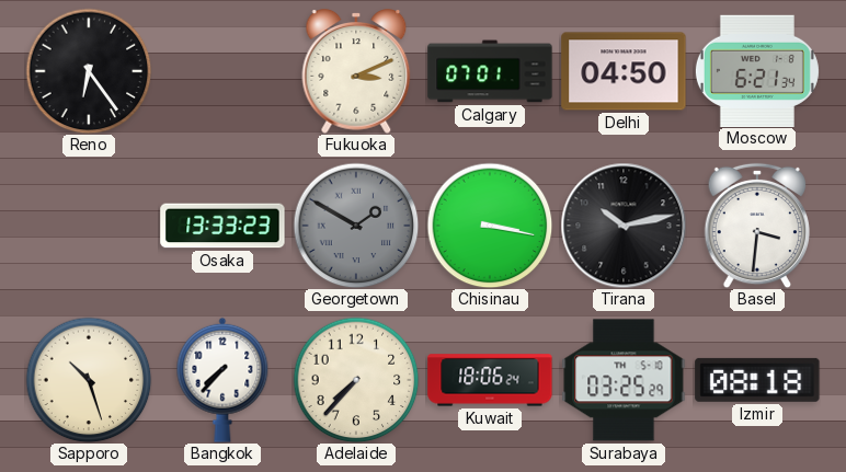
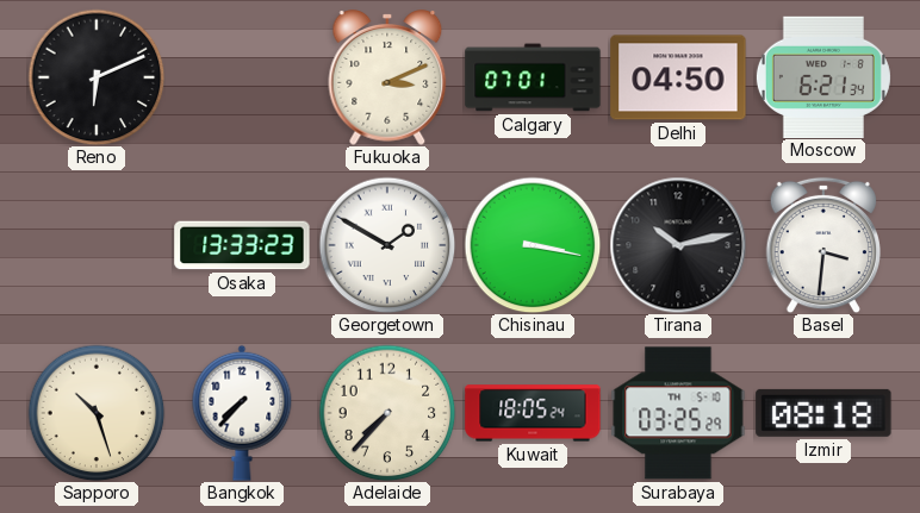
Reno: 6:24 -> 6:11
Georgetown dial: grey -> white
Kuwait: 18:06 -> 18:05
